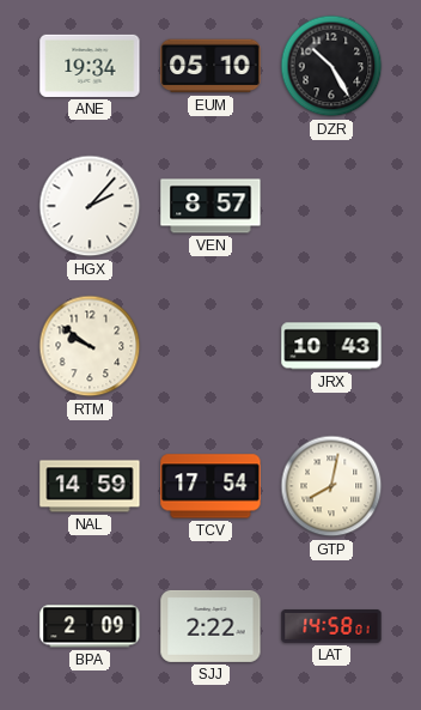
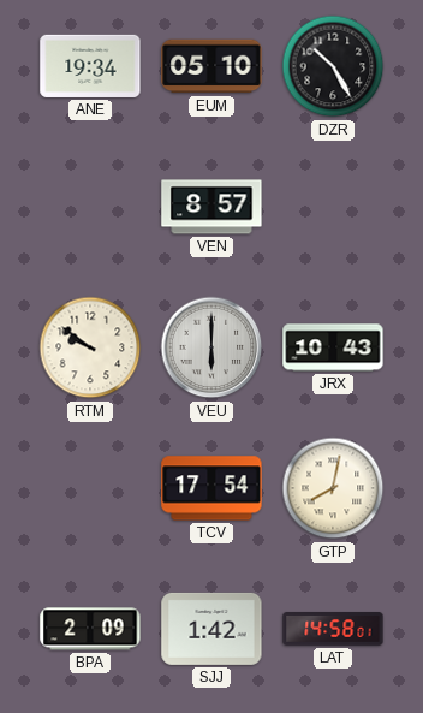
HGX: 2:07 -> none
VEU: none -> 6:00
NAL: 14:59 -> none
SJJ: 2:22 -> 1:42
